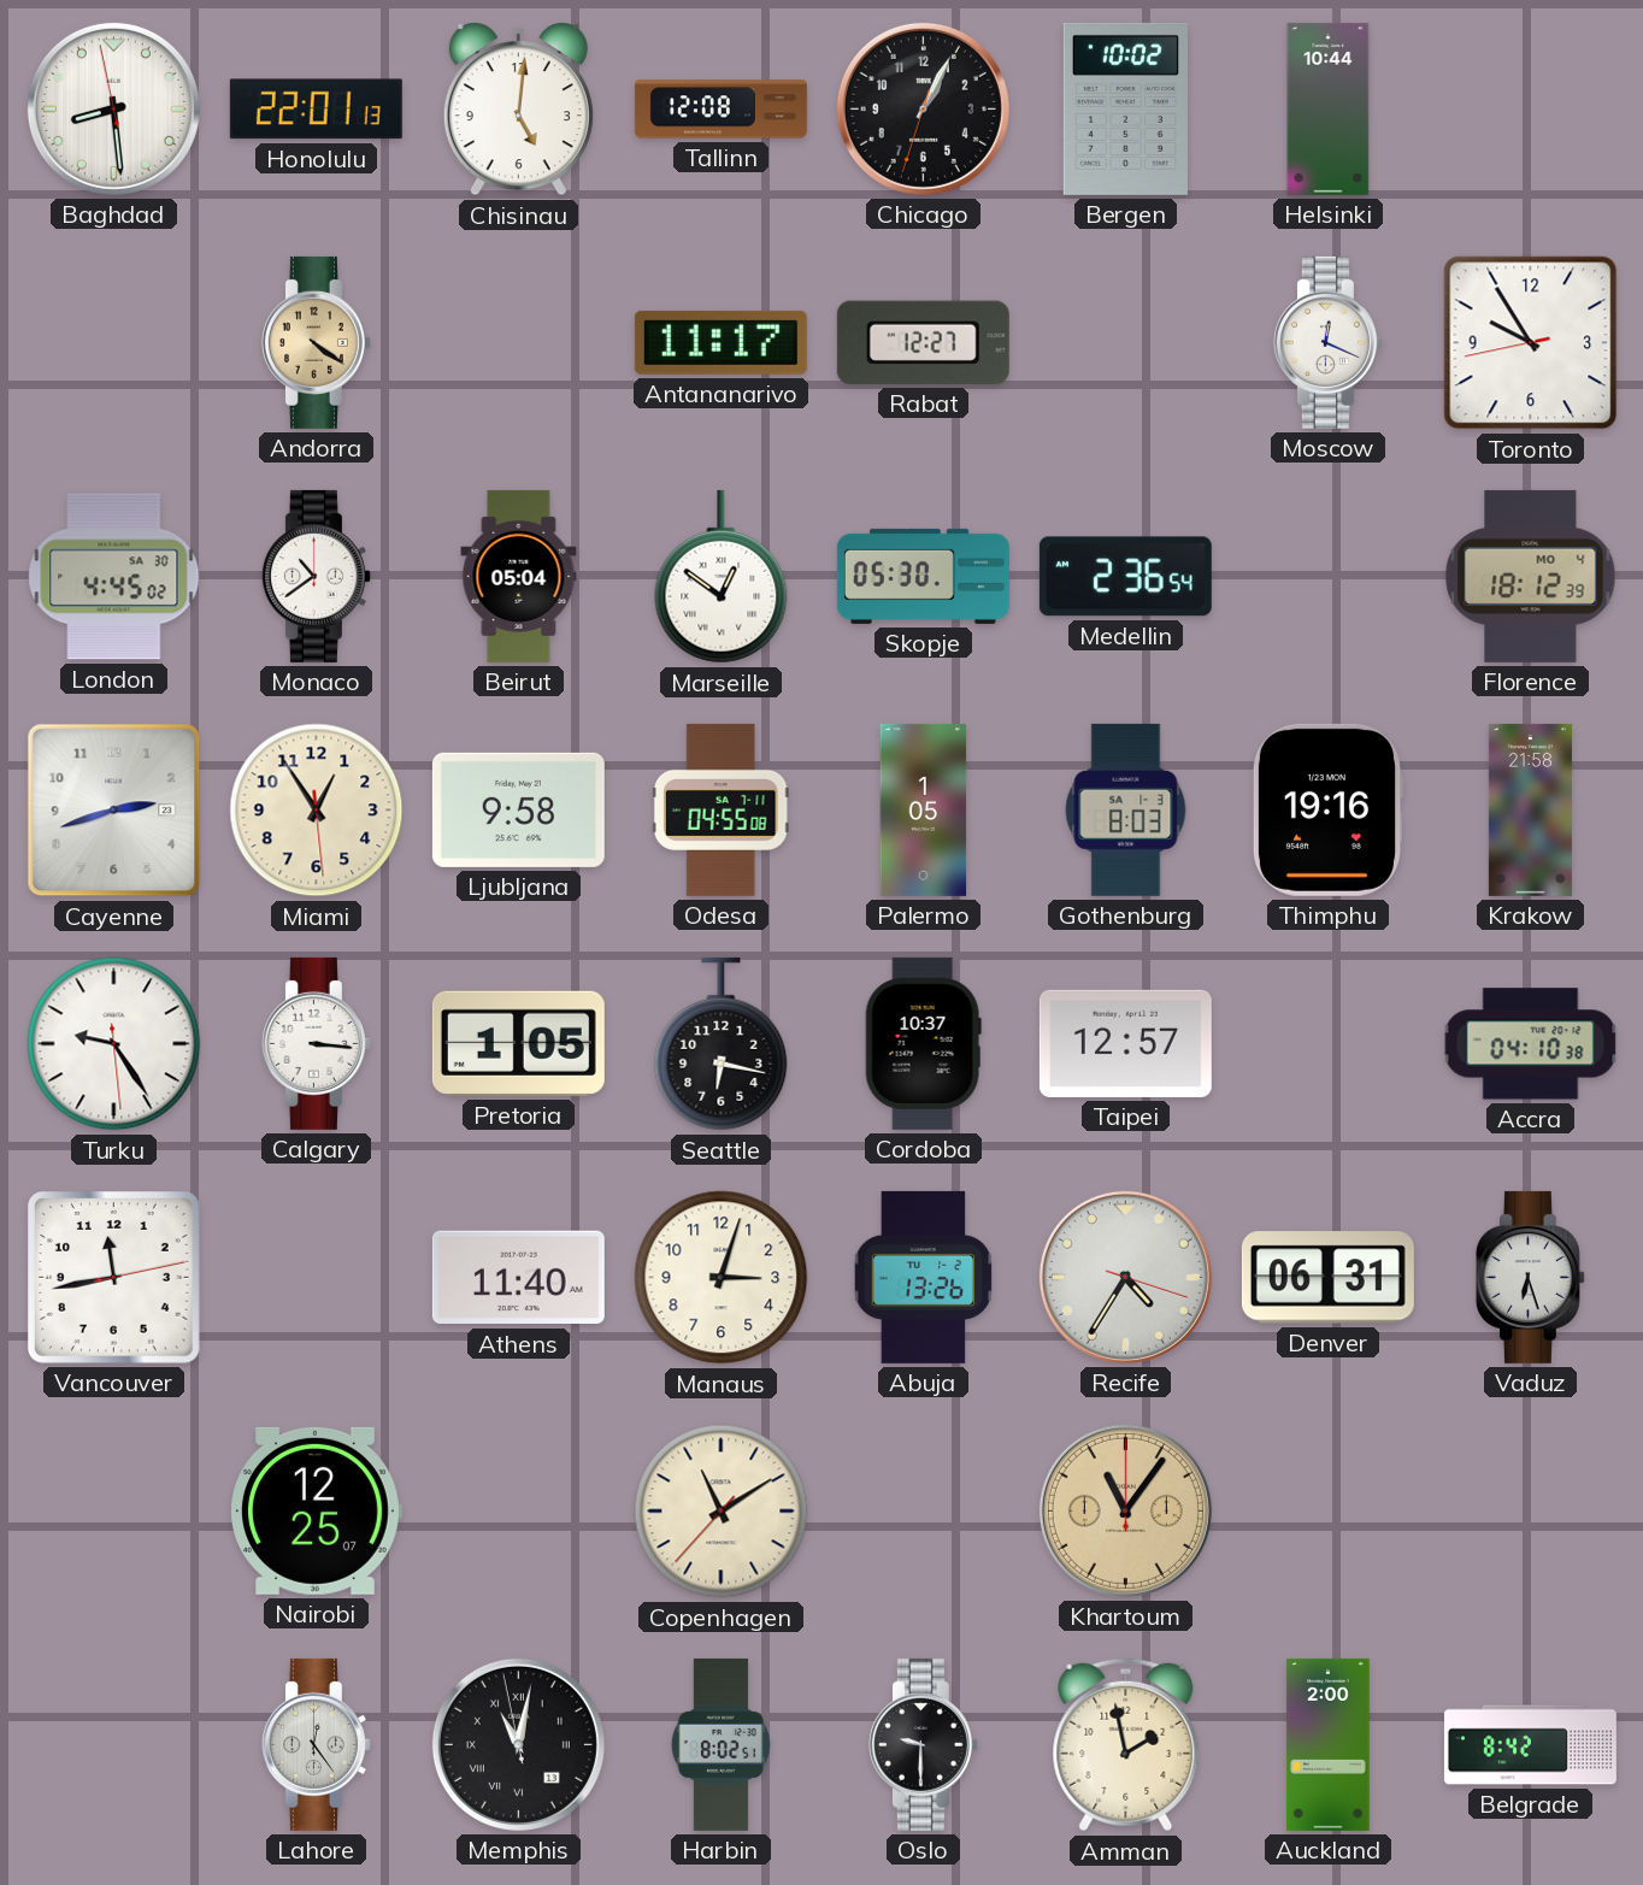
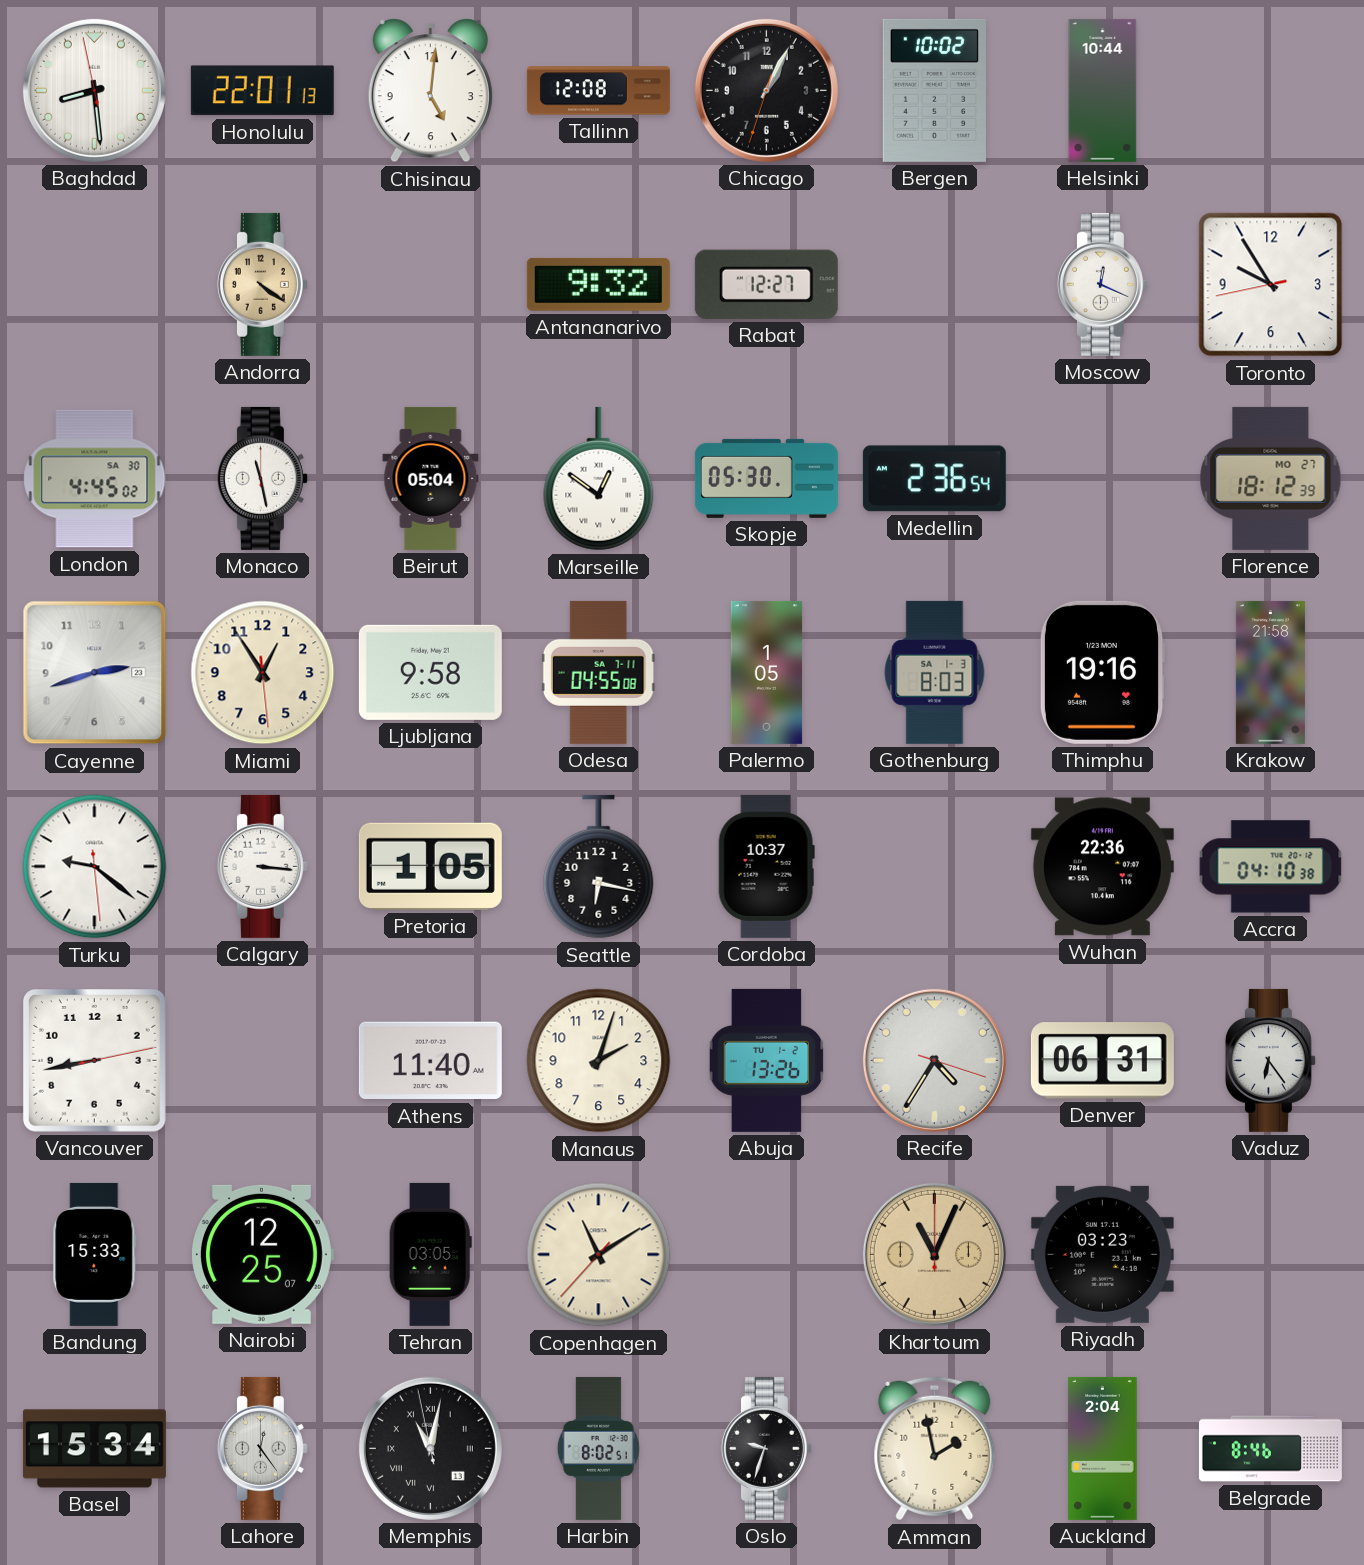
Antananarivo: 11:17 -> 9:32
Monaco: 10:39 -> 11:28
Florence date: MO 4 -> MO 27
Turku: 9:24 -> 9:21
Taipei: 12:57 -> none
Wuhan: none -> 22:36
Vancouver: 11:43 -> 8:43
Manaus: 3:03 -> 2:03
Vaduz: 6:27 -> 6:24
Bandung: none -> 15:33
Tehran: none -> 03:05
Khartoum: 11:06 -> 11:04
Riyadh: none -> 03:23
Basel: none -> 15:34
Oslo: 9:30 -> 9:33
Auckland: 2:00 -> 2:04
Belgrade: 8:42 -> 8:46
